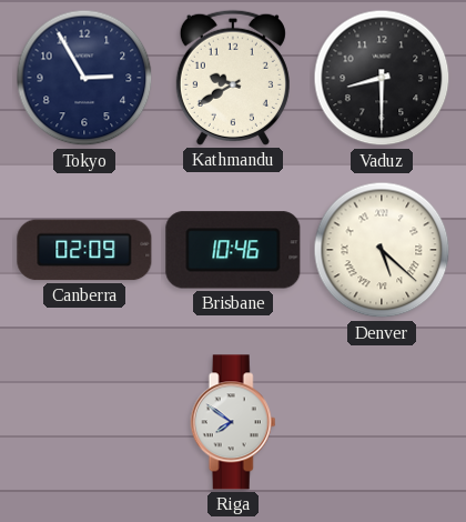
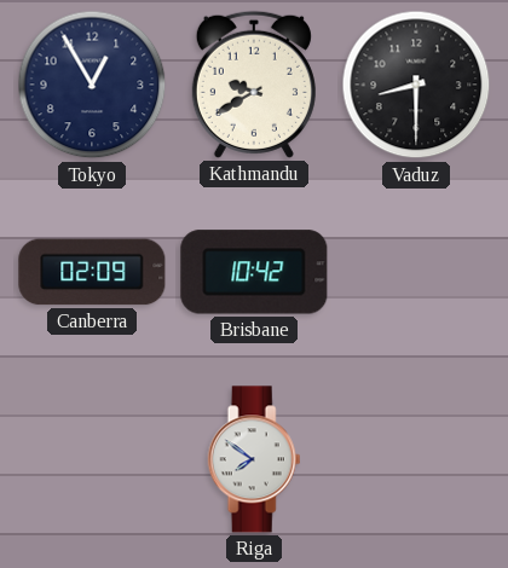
Tokyo: 2:55 -> 12:55
Brisbane: 10:46 -> 10:42
Denver: 5:22 -> none
